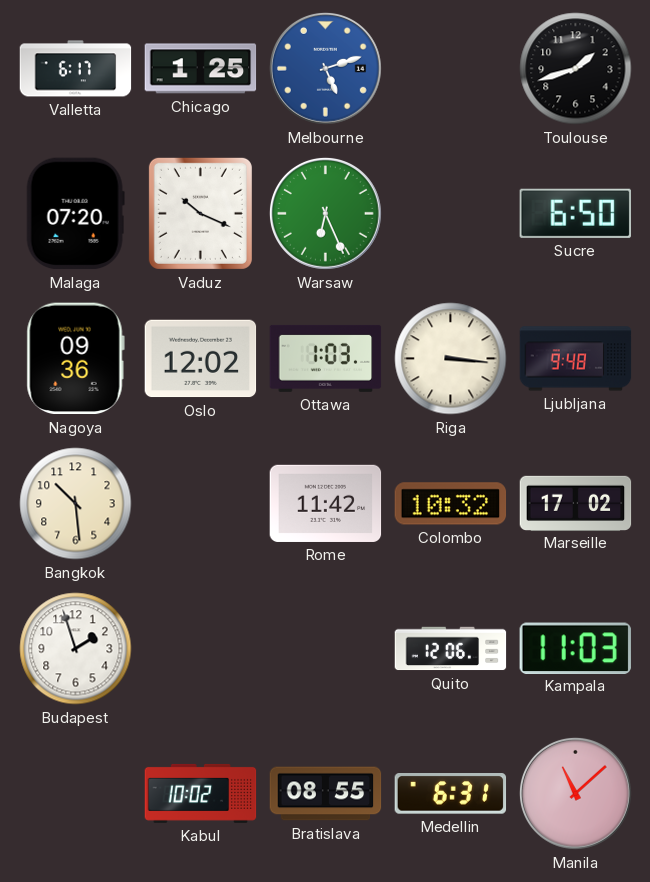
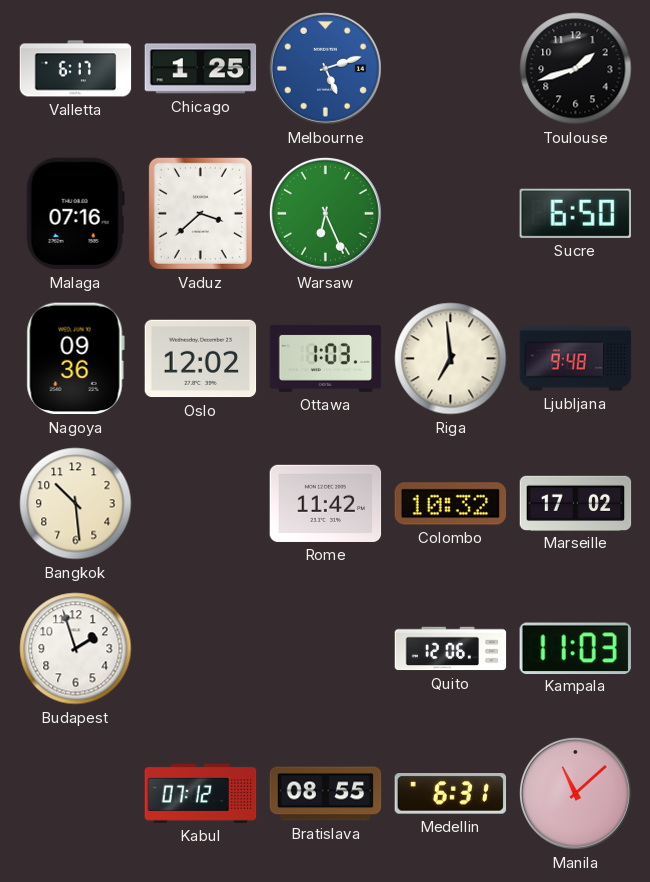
Malaga: 07:20 -> 07:16
Vaduz: 10:19 -> 3:38
Riga: 3:16 -> 6:59
Kabul: 10:02 -> 07:12
